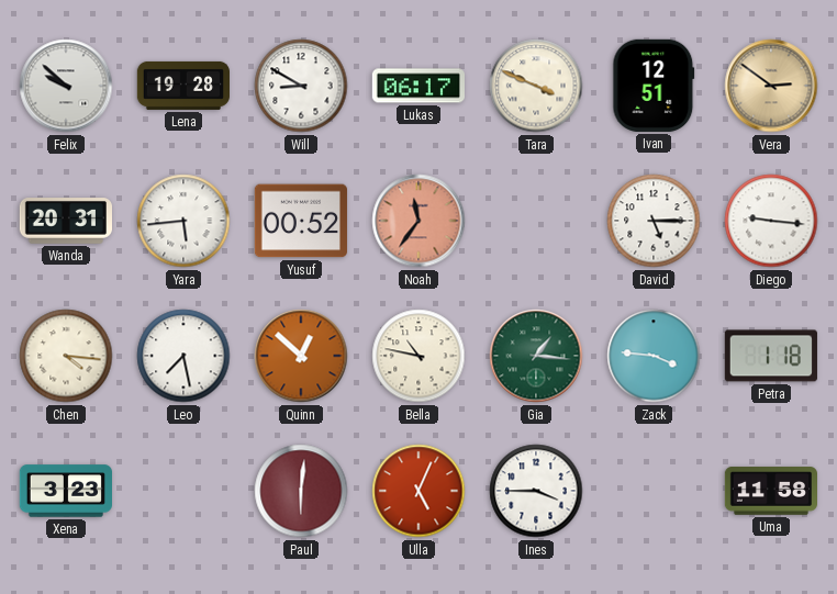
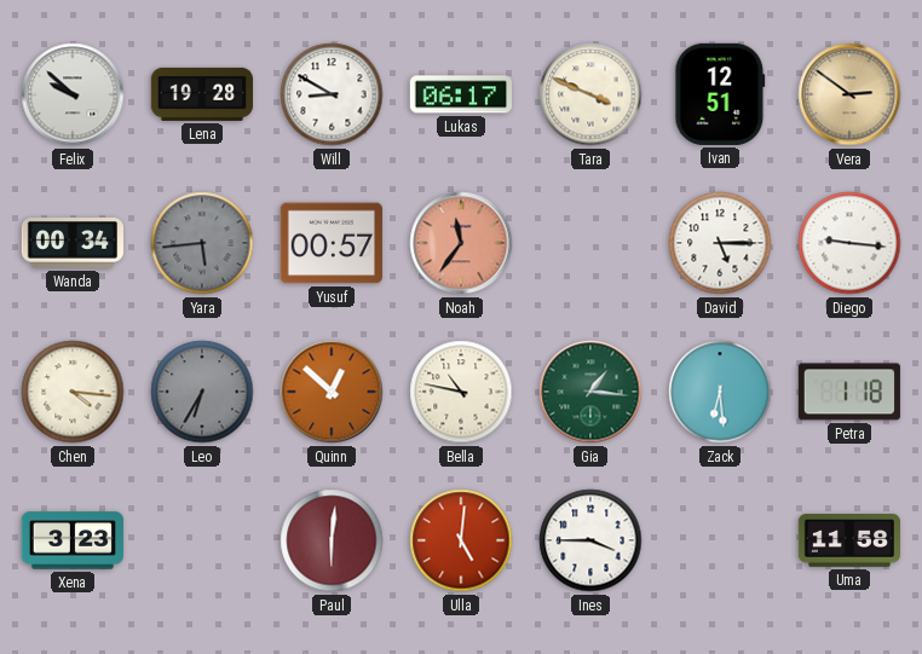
Wanda: 20:31 -> 00:34
Yara dial: white -> grey
Yusuf: 00:52 -> 00:57
Leo: 7:28 -> 6:35
Leo dial: white -> grey
Zack: 3:46 -> 6:29
Ulla: 5:04 -> 5:01
